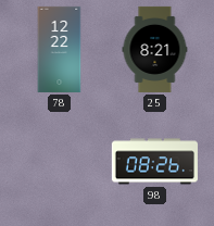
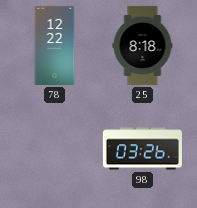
25: 8:21 -> 8:18
98: 08:26 -> 03:26
